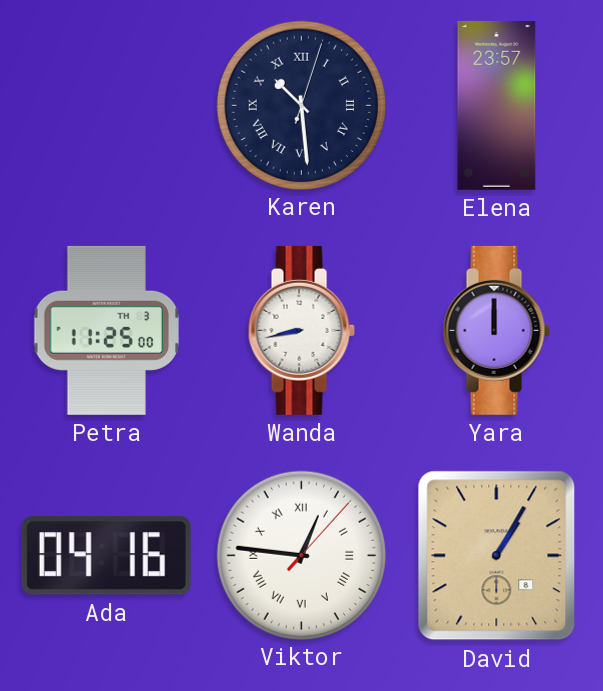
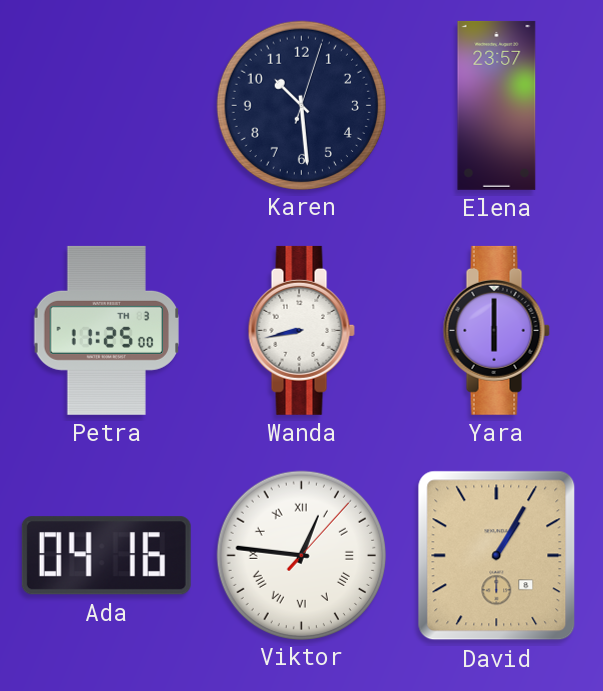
Karen numerals: Roman -> Arabic
Yara: 12:00 -> 6:00
